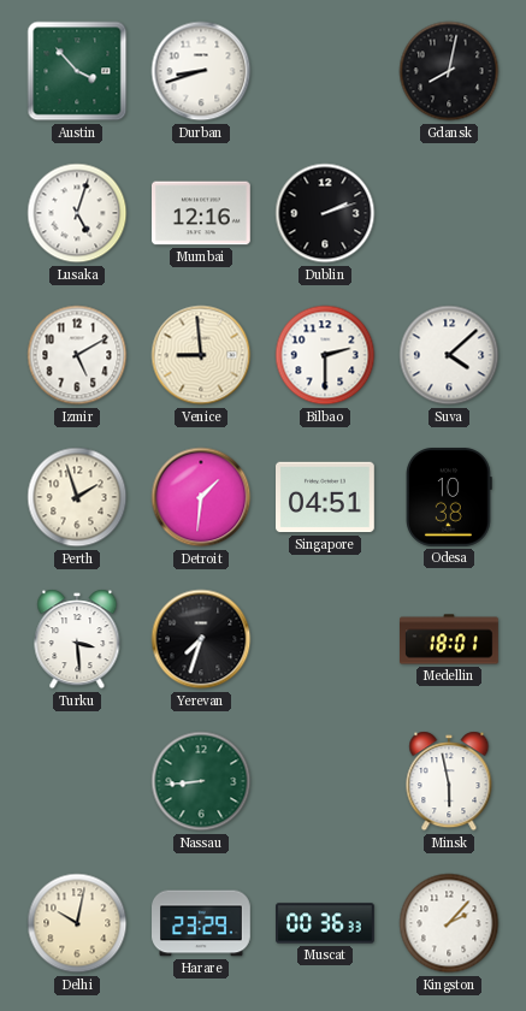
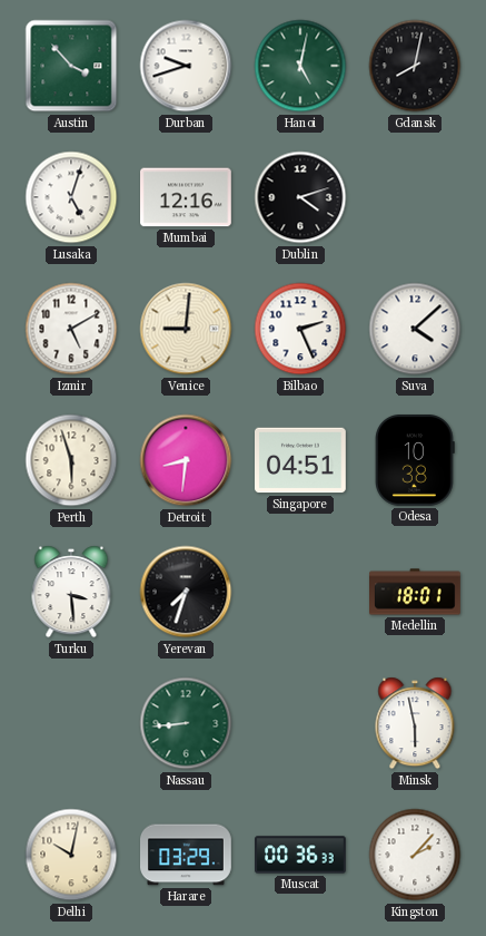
Durban: 8:42 -> 9:42
Hanoi: none -> 5:02
Dublin: 2:12 -> 4:12
Venice: 8:59 -> 9:01
Bilbao: 2:30 -> 2:26
Perth: 1:57 -> 5:57
Detroit: 1:31 -> 8:31
Harare: 23:29 -> 03:29
